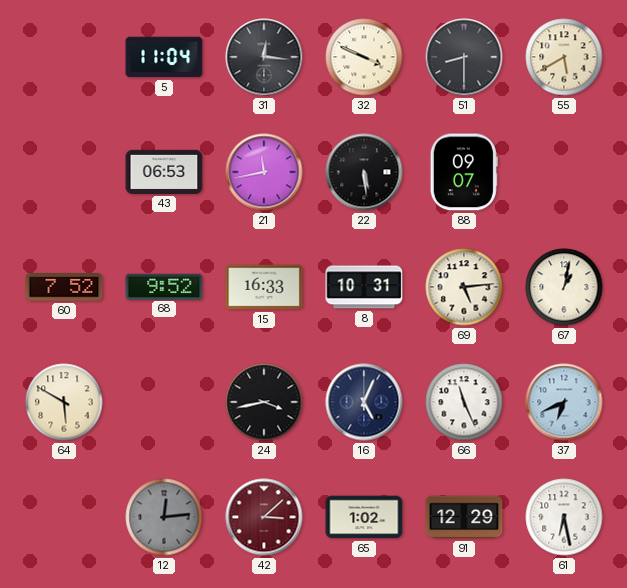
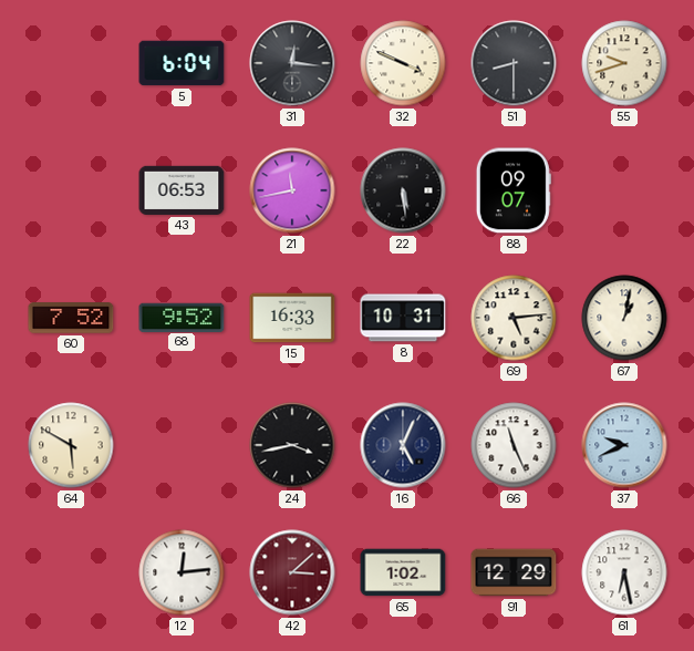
5: 11:04 -> 6:04
55: 5:40 -> 9:42
37: 6:41 -> 9:41
12 dial: grey -> white
